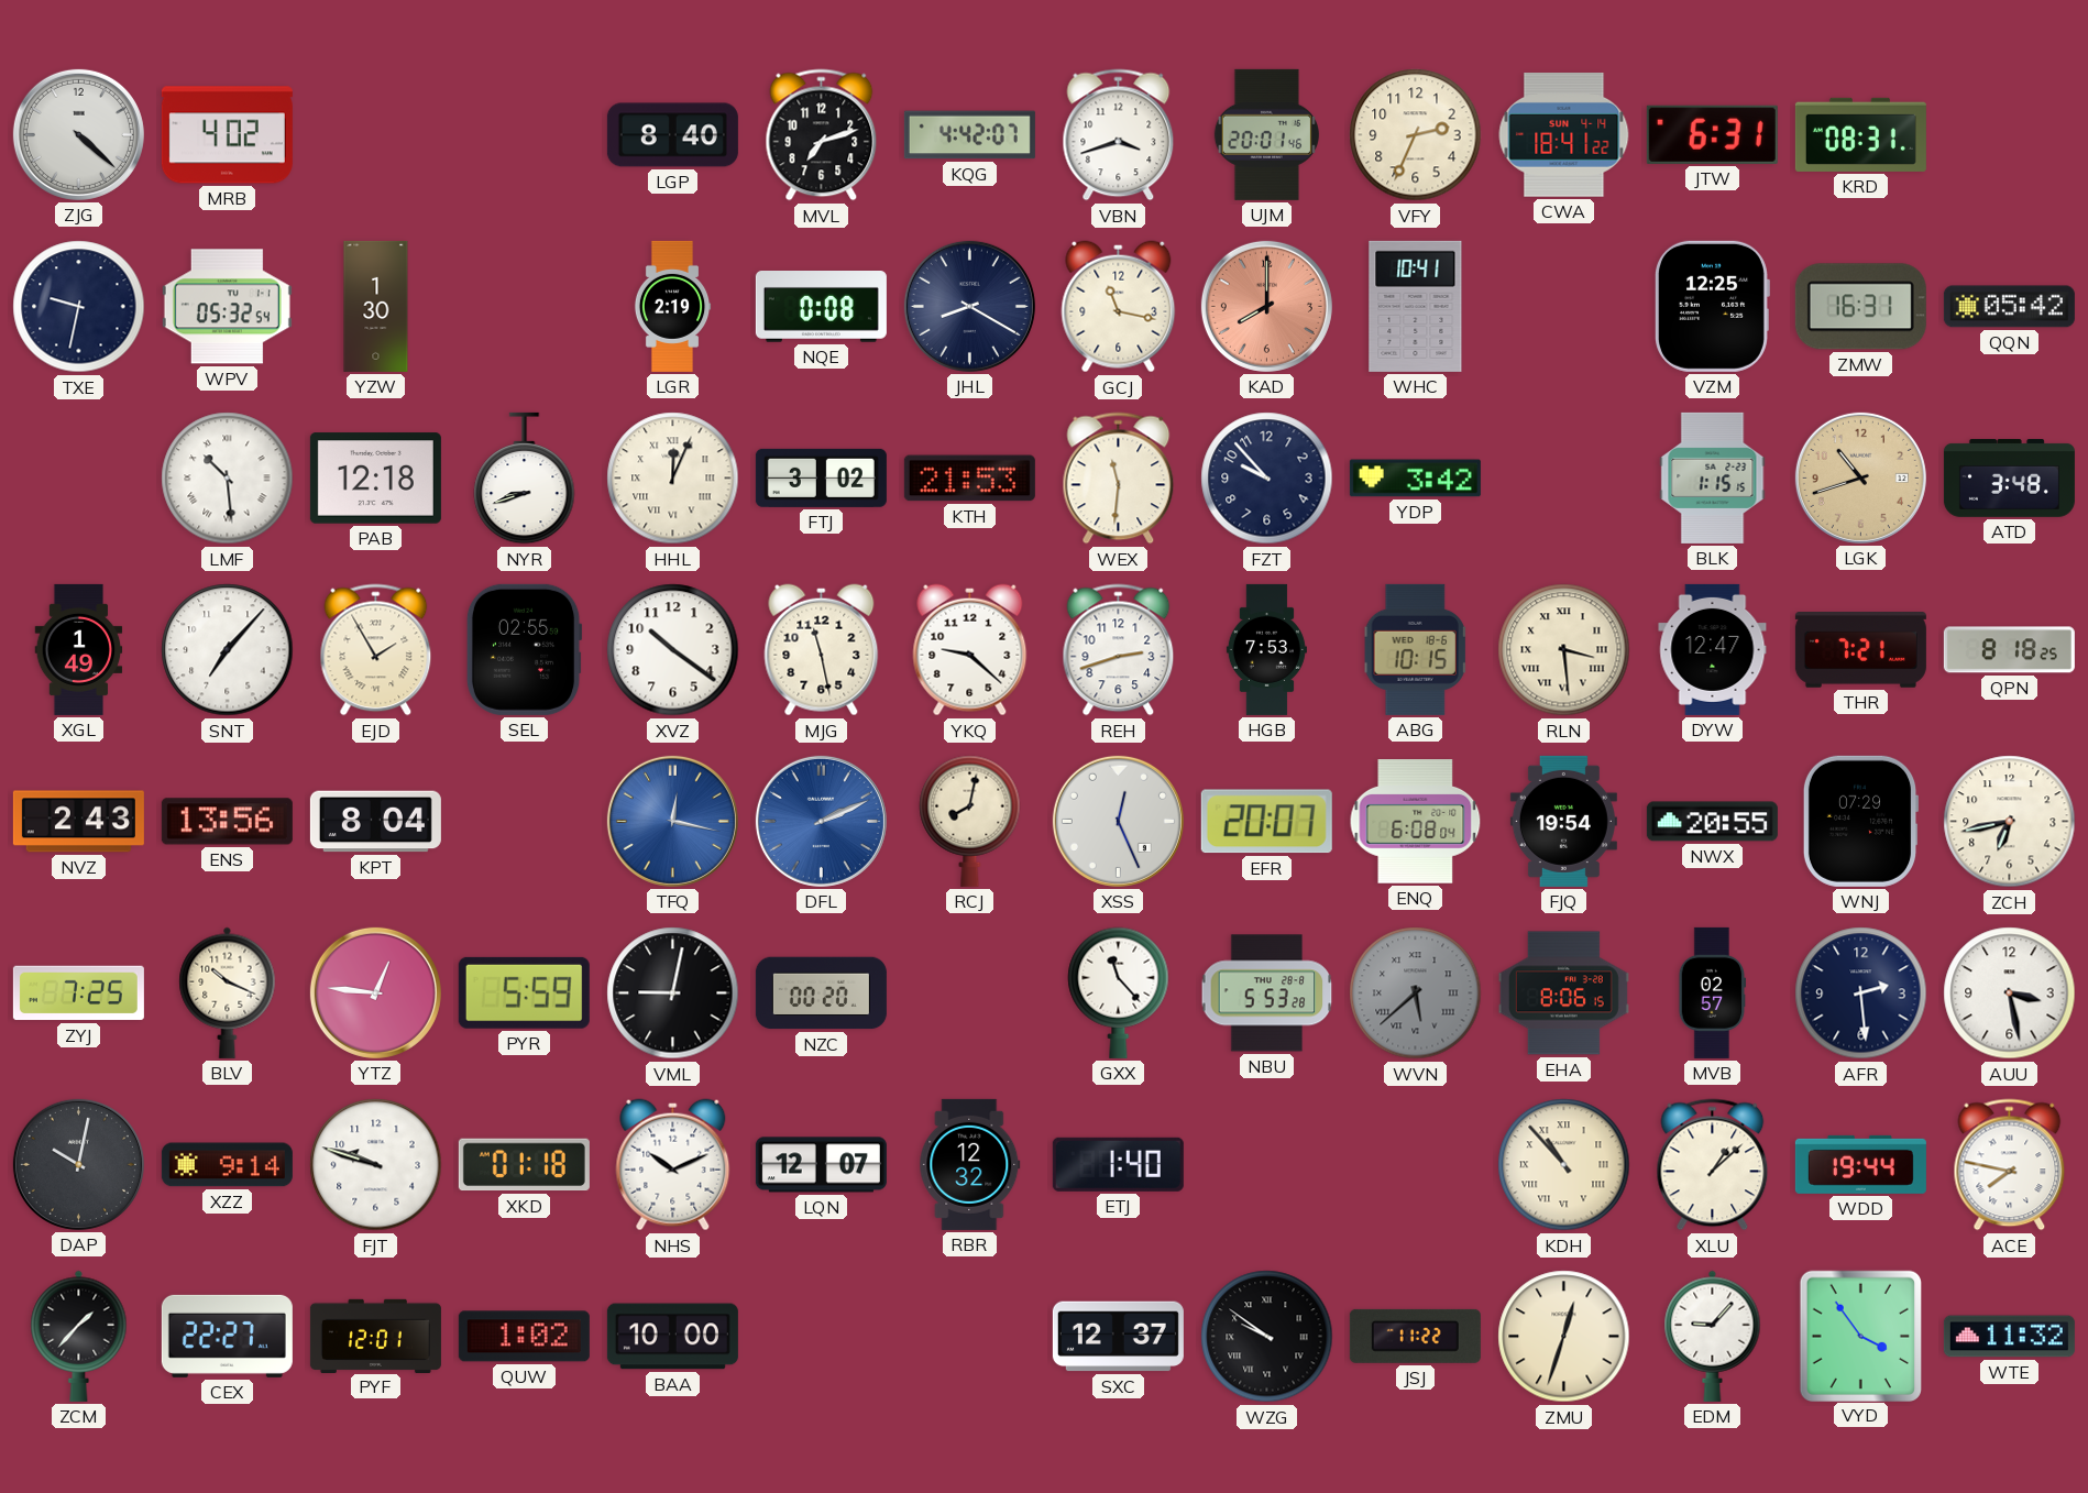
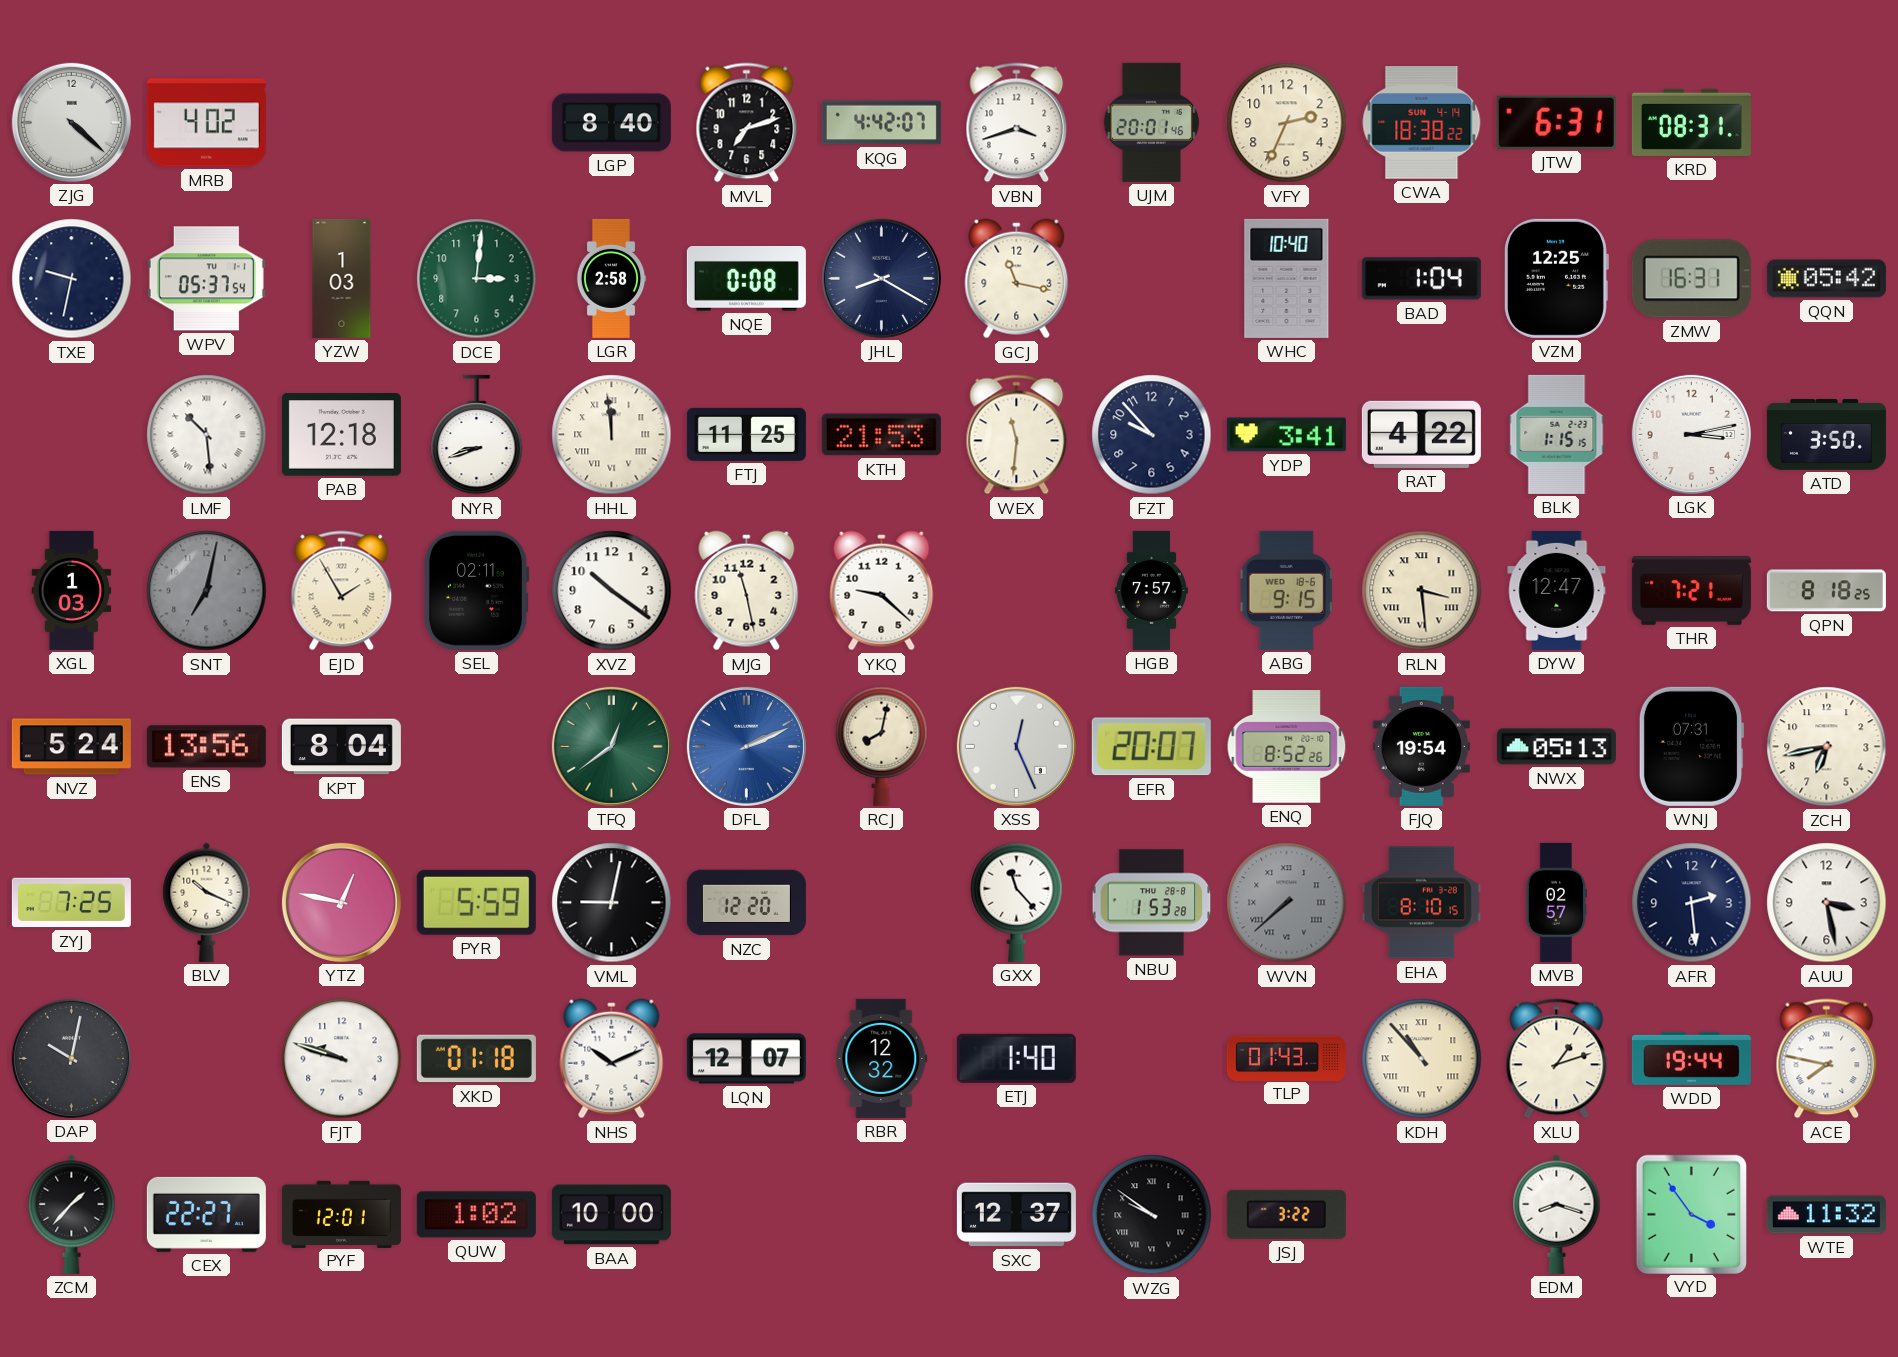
CWA: 18:41 -> 18:38
WPV: 05:32 -> 05:37
YZW: 1:30 -> 1:03
DCE: none -> 3:01
LGR: 2:19 -> 2:58
KAD: 8:00 -> none
WHC: 10:41 -> 10:40
BAD: none -> 1:04
HHL: 12:04 -> 11:59
FTJ: 3:02 -> 11:25
YDP: 3:42 -> 3:41
RAT: none -> 4:22
LGK: 10:42 -> 3:13
LGK dial: champagne -> white
ATD: 3:48 -> 3:50
XGL: 1:49 -> 1:03
SNT: 7:07 -> 7:02
SNT dial: white -> grey
SEL: 02:55 -> 02:11
REH: 2:42 -> none
HGB: 7:53 -> 7:57
ABG: 10:15 -> 9:15
NVZ: 2:43 -> 5:24
TFQ: 12:17 -> 12:39
TFQ dial: blue -> green
ENQ: 6:08 -> 8:52
NWX: 20:55 -> 05:13
WNJ: 07:29 -> 07:31
YTZ: 12:46 -> 12:47
NZC: 00:20 -> 12:20
NBU: 5:53 -> 1:53
WVN: 5:38 -> 7:38
EHA: 8:06 -> 8:10
XZZ: 9:14 -> none
TLP: none -> 01:43
XLU: 1:08 -> 1:12
JSJ: 11:22 -> 3:22
ZMU: 12:33 -> none
EDM: 9:07 -> 8:18
